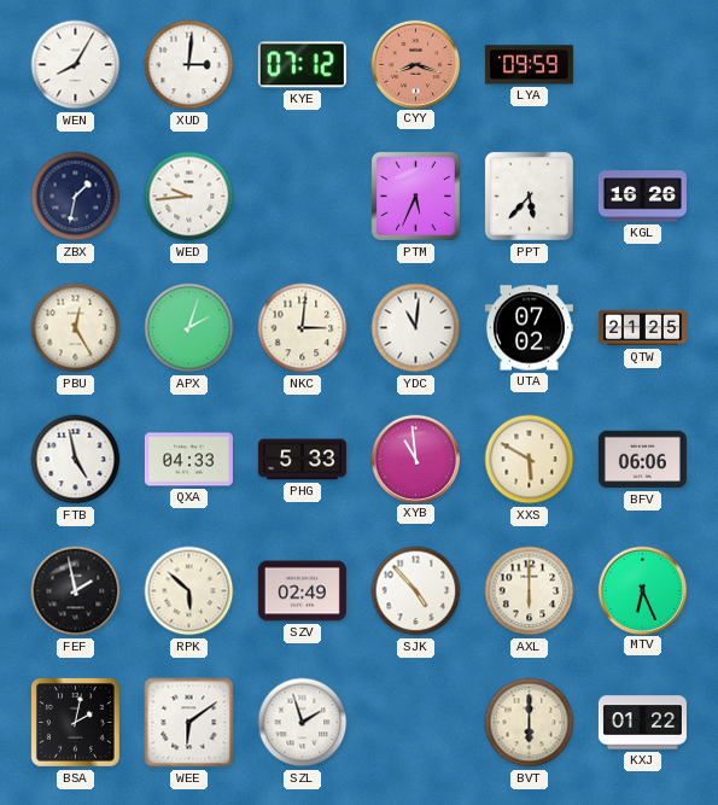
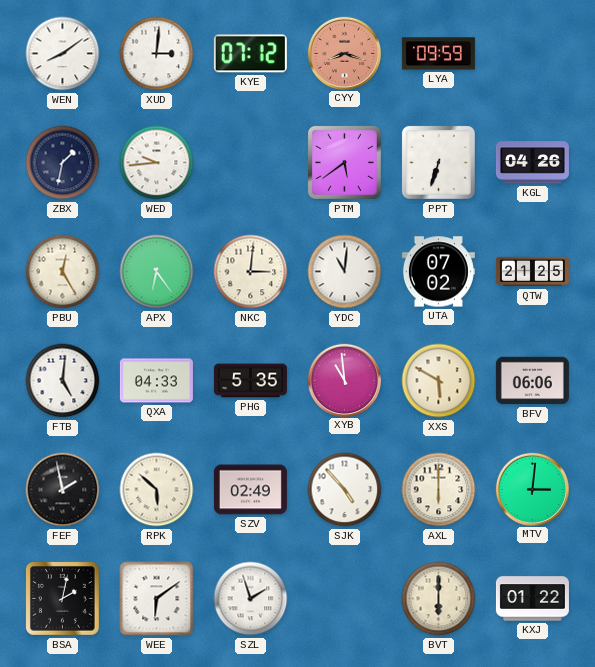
WEN: 8:05 -> 8:09
PTM: 5:34 -> 5:39
PPT: 5:37 -> 6:33
KGL: 16:26 -> 04:26
APX: 2:03 -> 6:24
FTB: 4:58 -> 5:01
PHG: 5:33 -> 5:35
MTV: 6:26 -> 3:01
